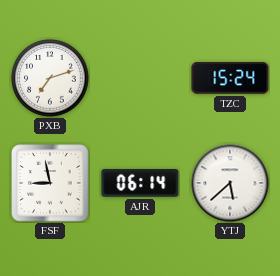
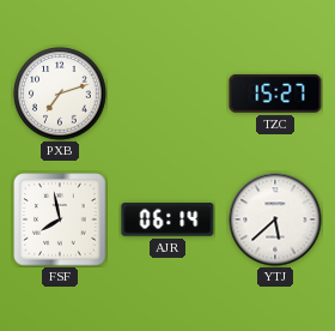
TZC: 15:24 -> 15:27
FSF: 8:58 -> 7:58
